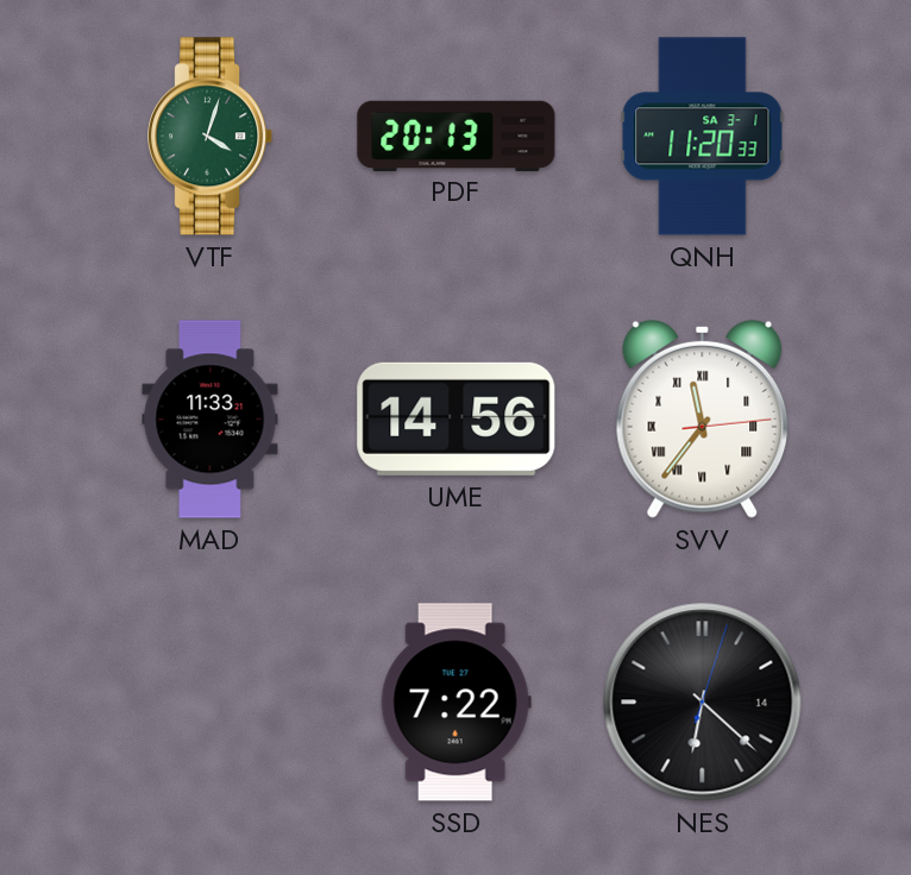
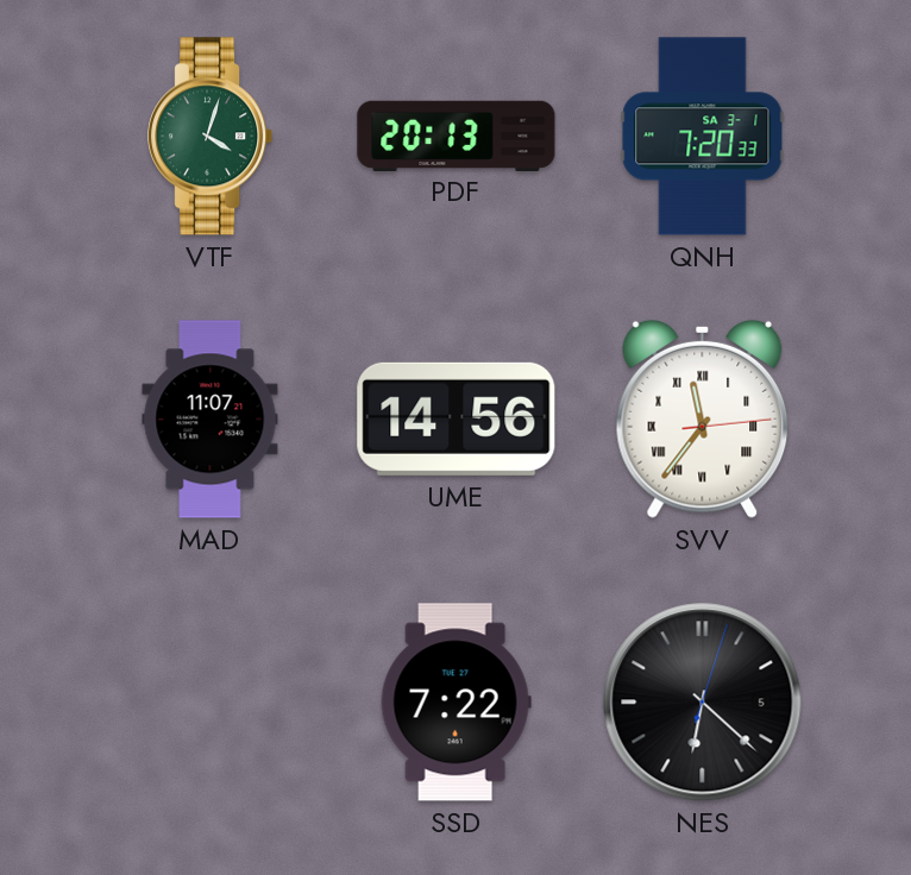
QNH: 11:20 -> 7:20
MAD: 11:33 -> 11:07
NES date: 14 -> 5
